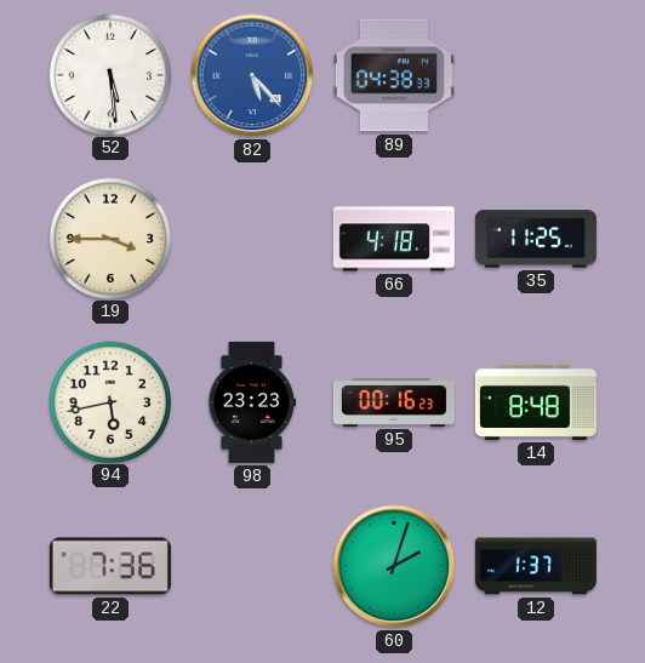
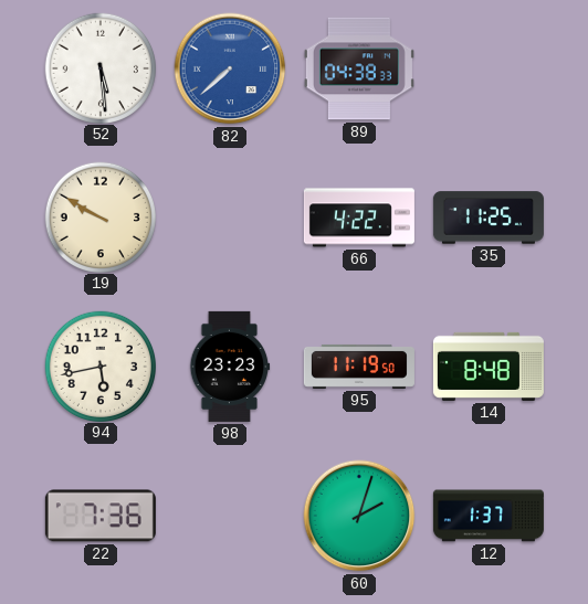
82: 5:23 -> 7:38
19: 3:45 -> 9:50
66: 4:18 -> 4:22
95: 00:16 -> 11:19
